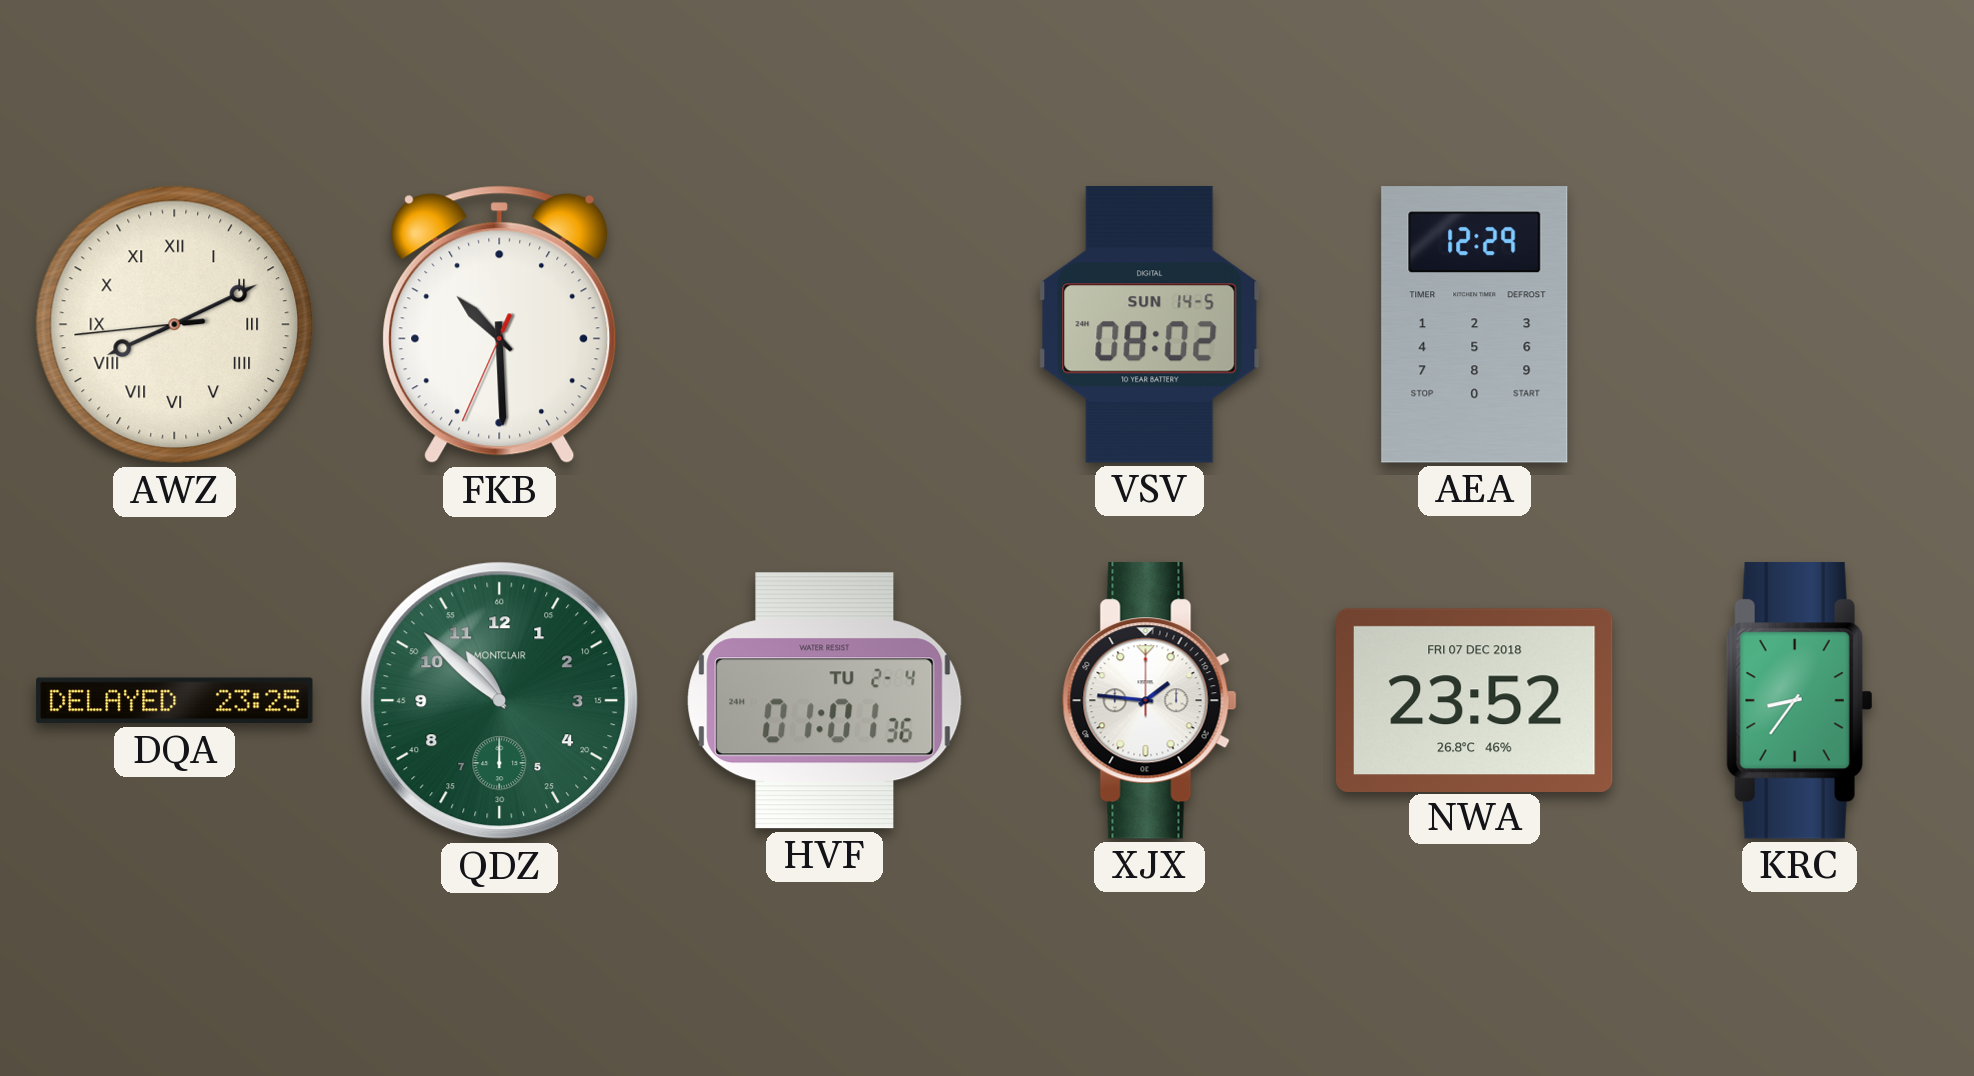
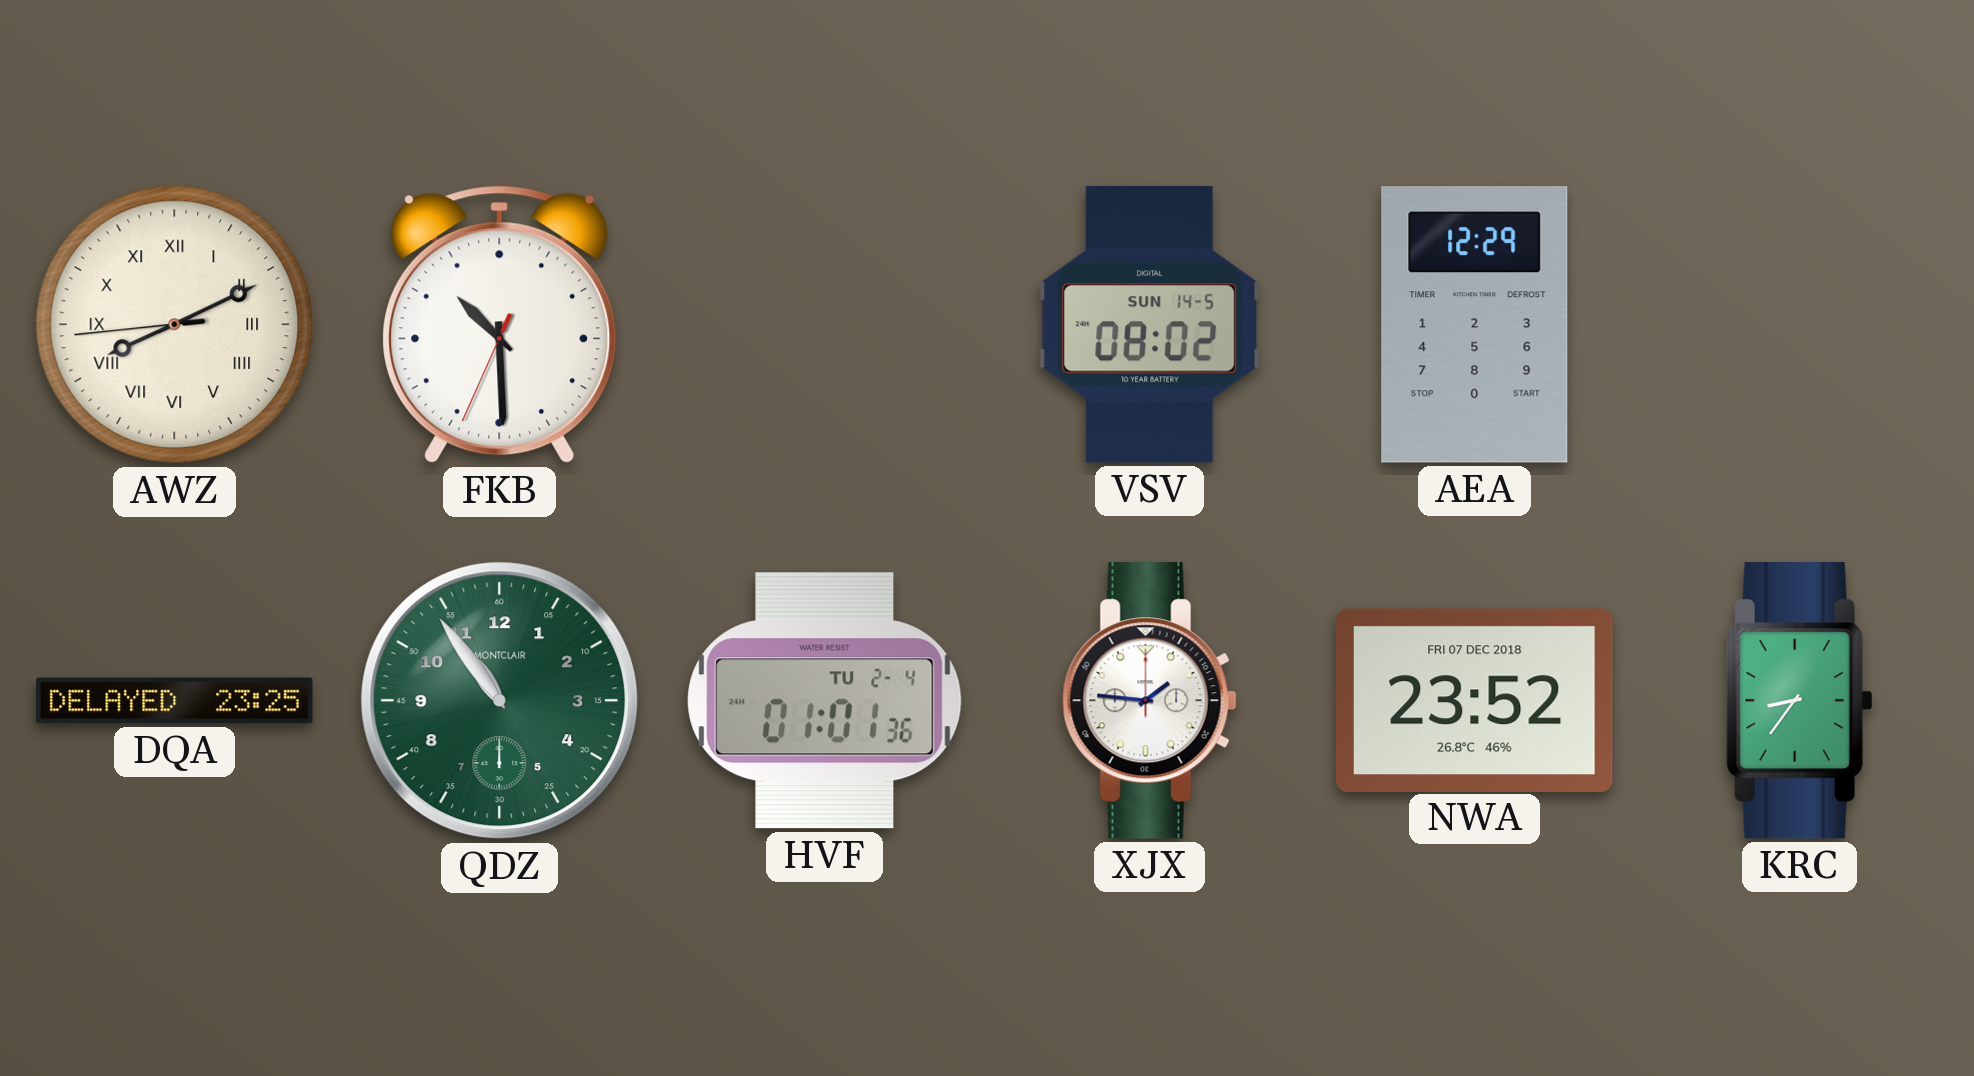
QDZ: 10:52 -> 10:54
